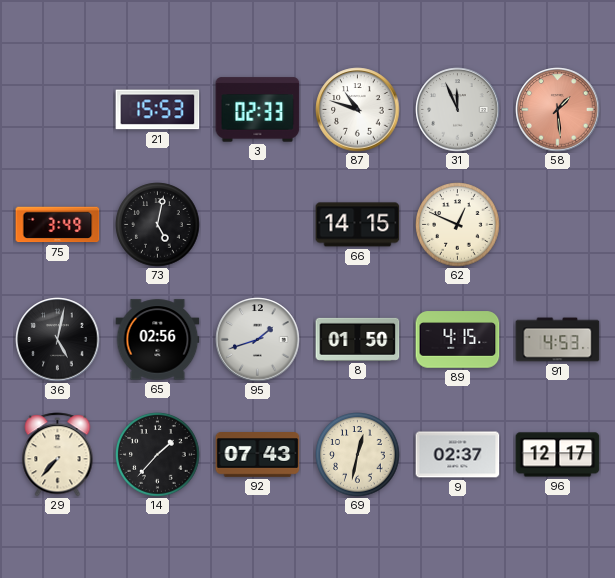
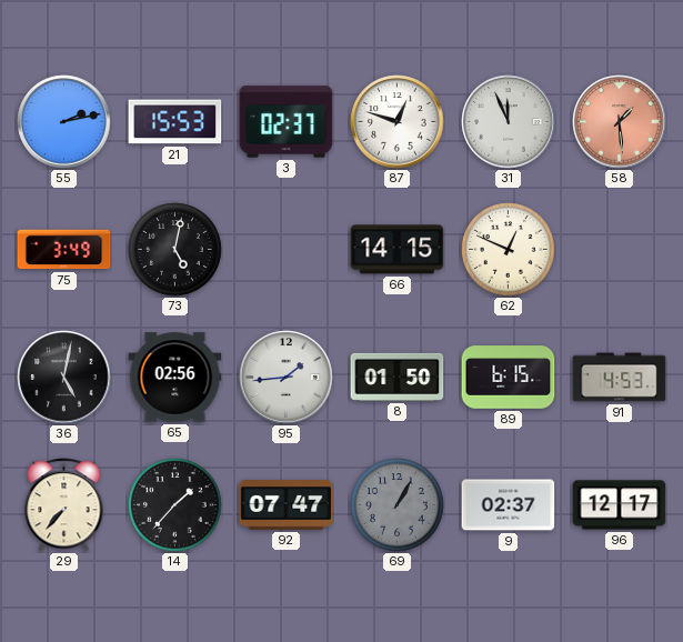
55: none -> 2:13
3: 02:33 -> 02:37
87: 10:48 -> 12:48
95: 1:42 -> 1:44
89: 4:15 -> 6:15
92: 07:43 -> 07:47
69: 12:32 -> 1:05
69 dial: cream -> grey
